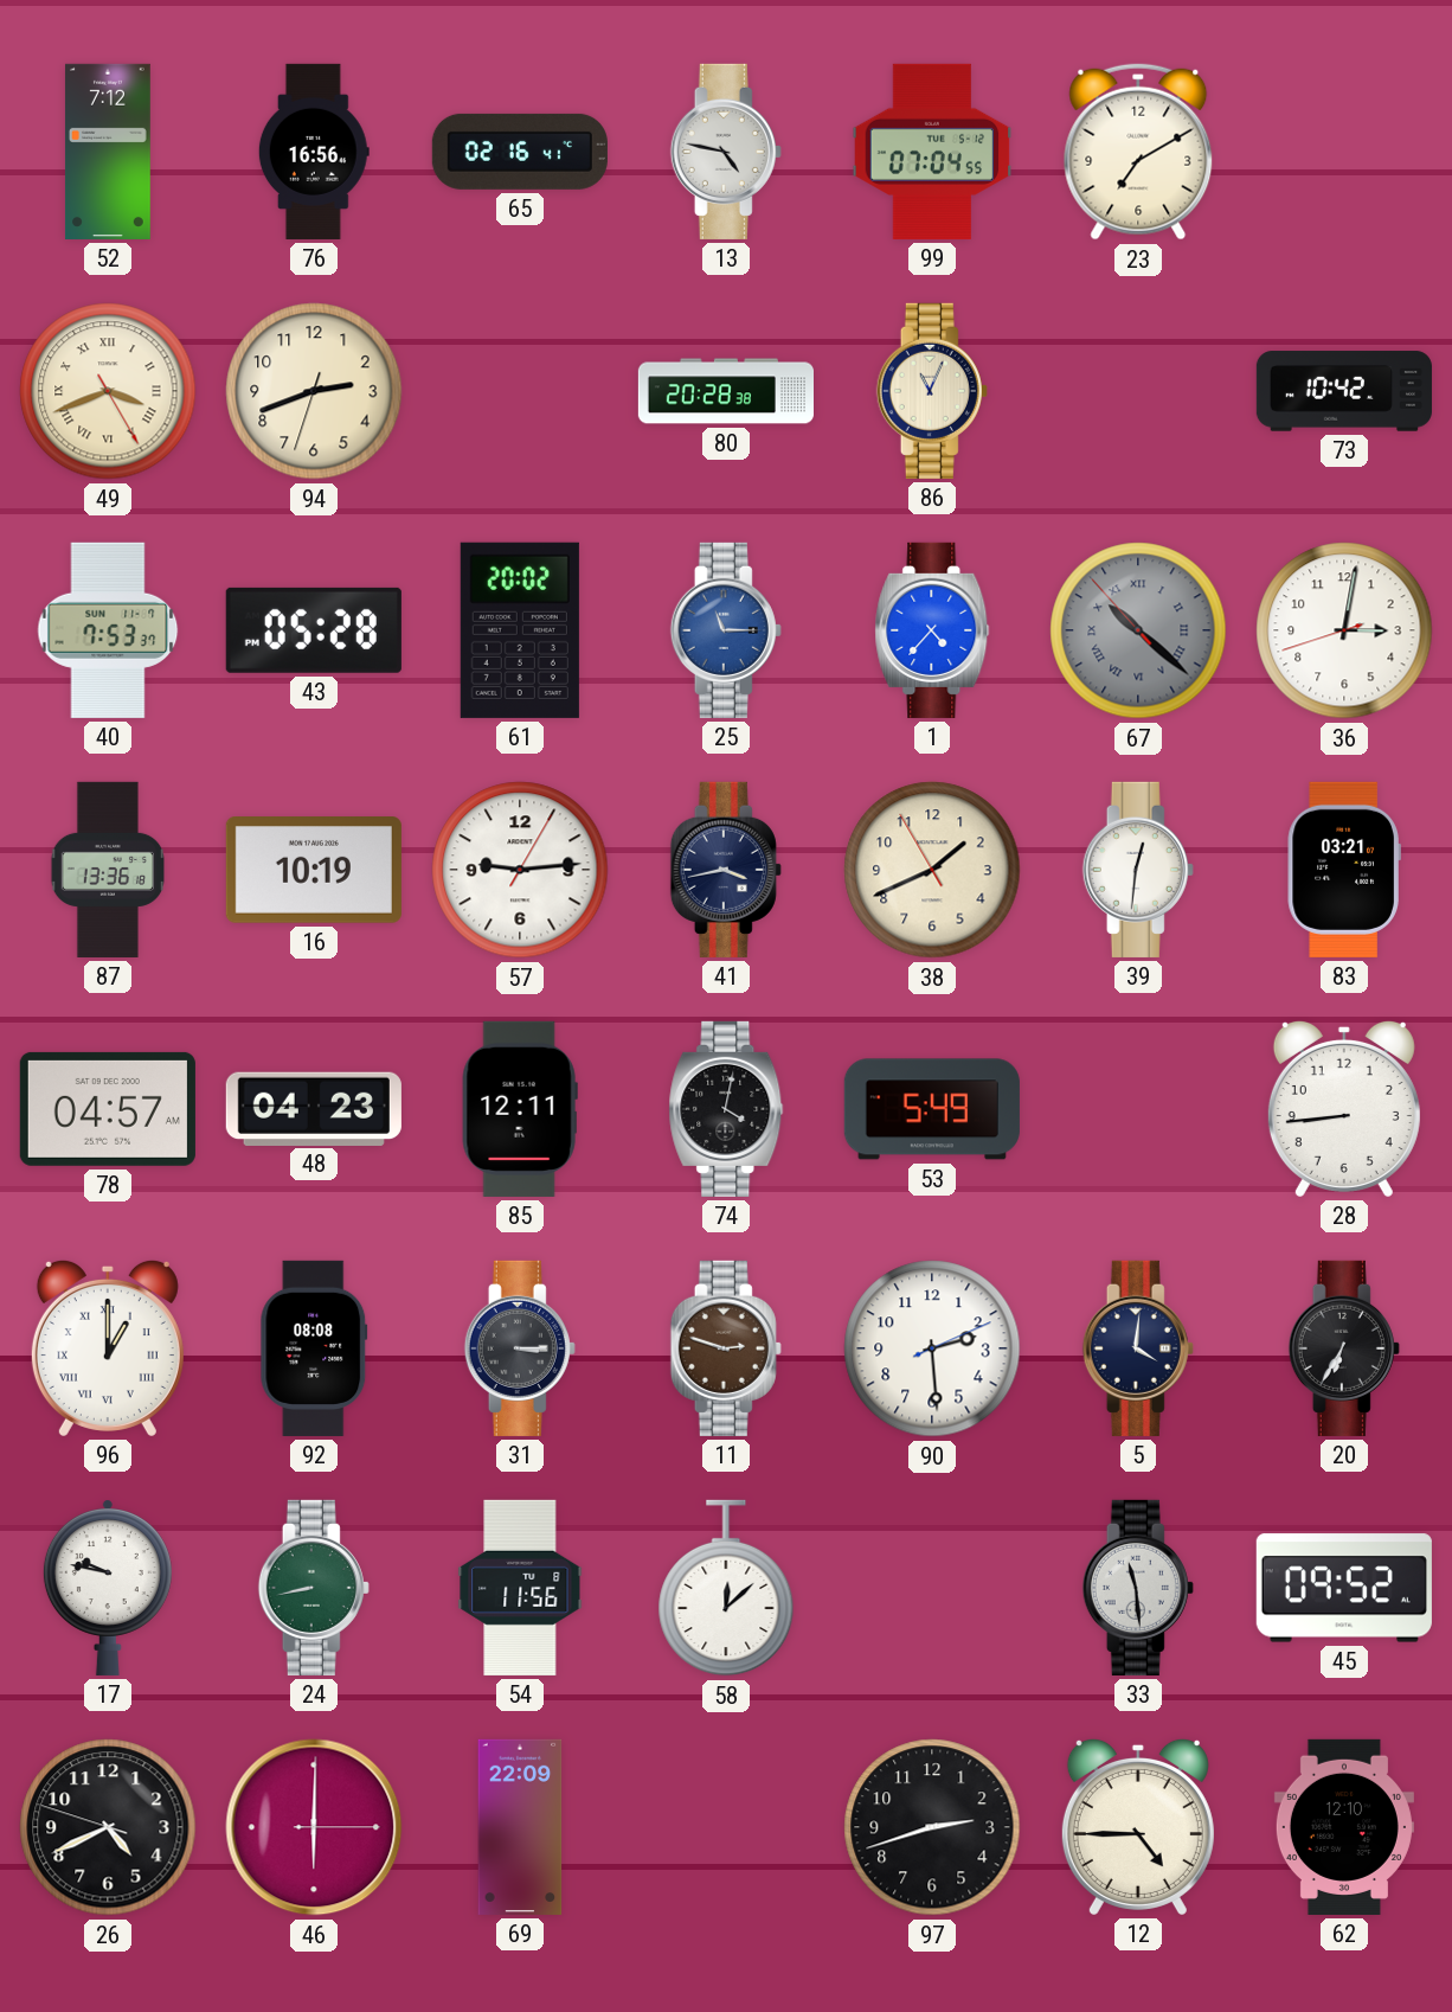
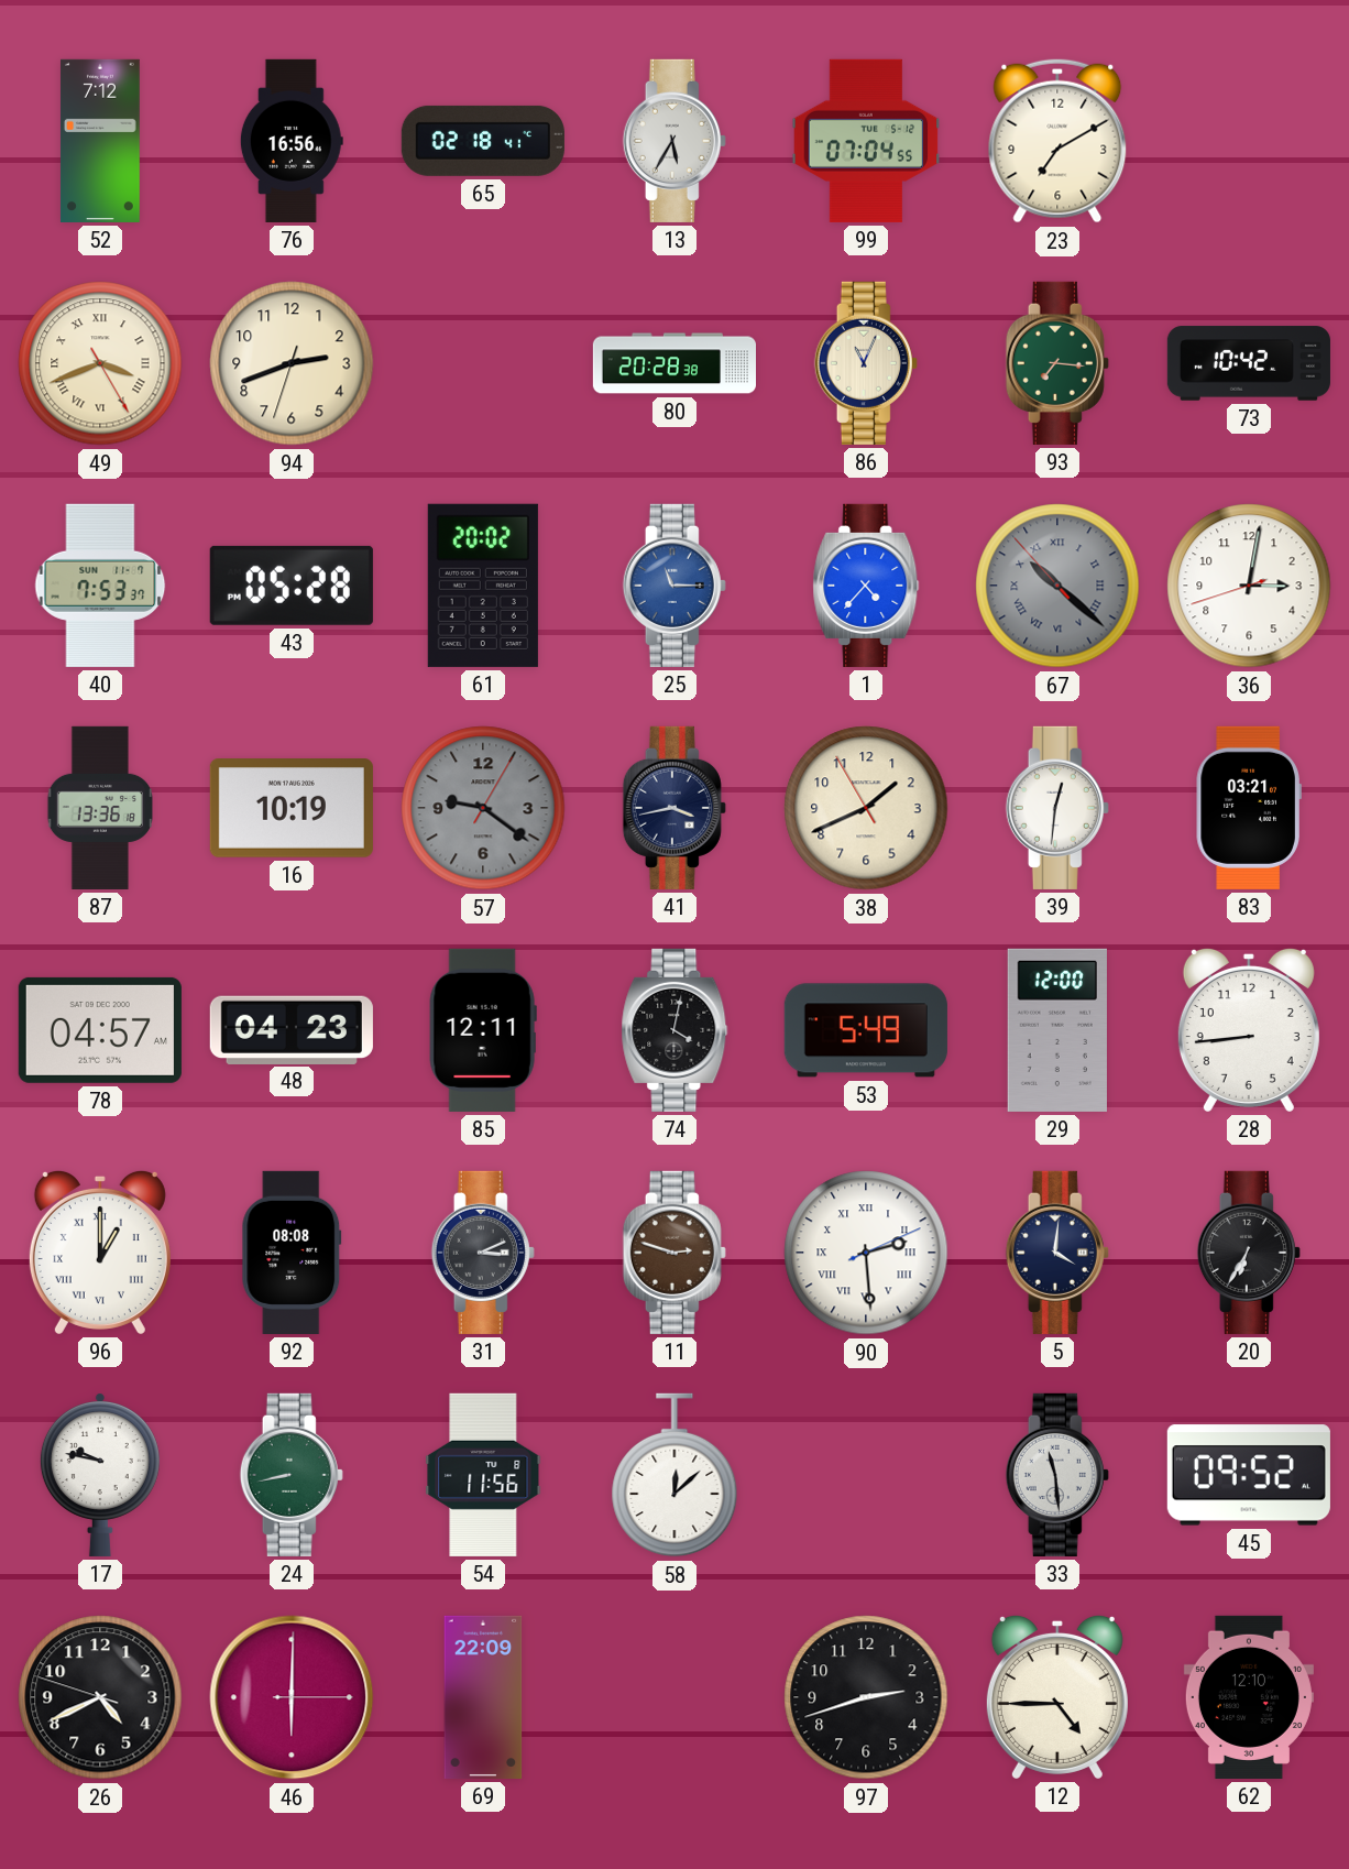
65: 02:16 -> 02:18
13: 4:47 -> 5:35
93: none -> 7:16
57: 9:14 -> 9:21
57 dial: white -> grey
29: none -> 12:00
31: 3:15 -> 3:11
90 numerals: Arabic -> Roman
